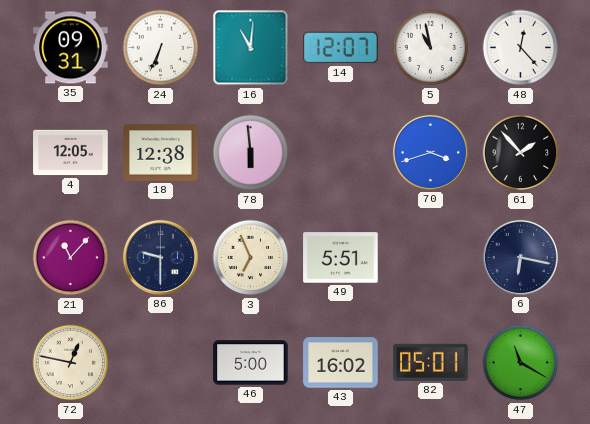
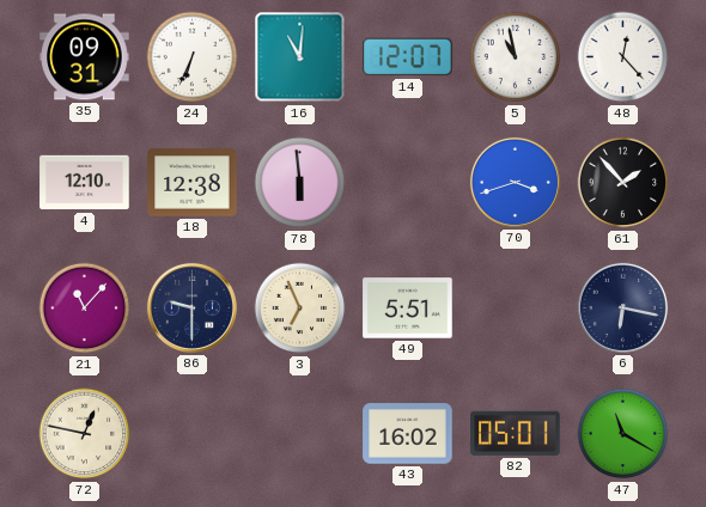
4: 12:05 -> 12:10
46: 5:00 -> none
